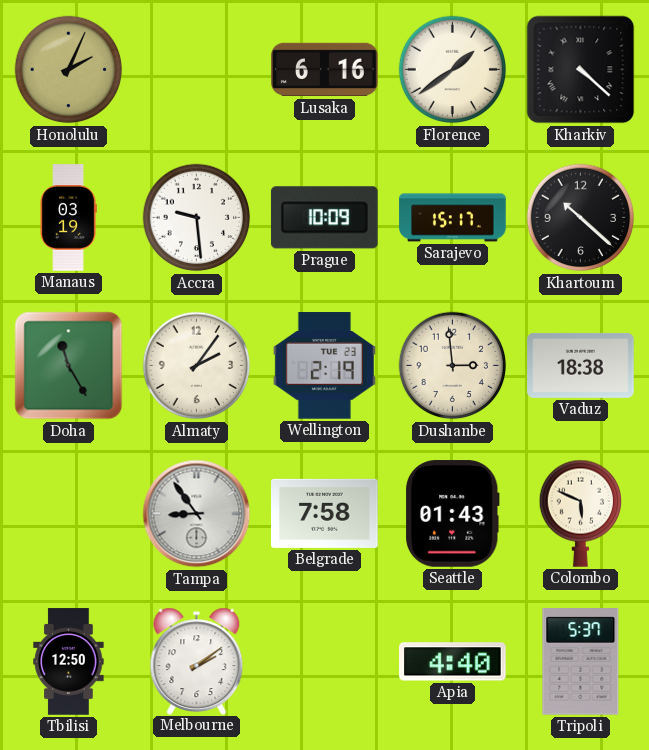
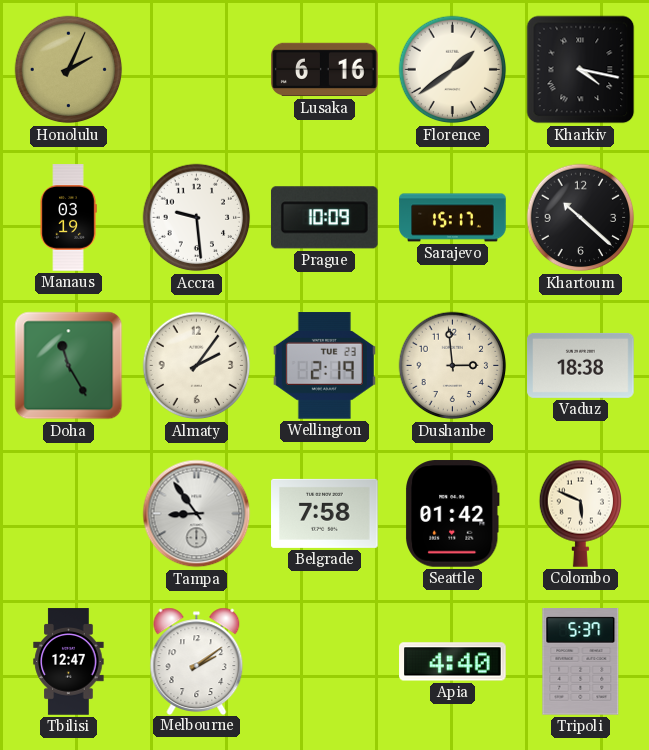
Kharkiv: 4:22 -> 4:17
Seattle: 01:43 -> 01:42
Tbilisi: 12:50 -> 12:47
